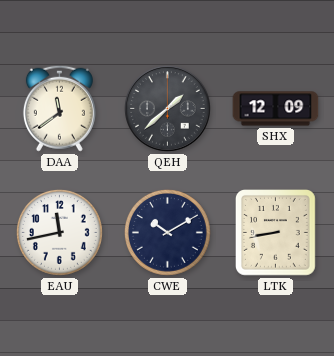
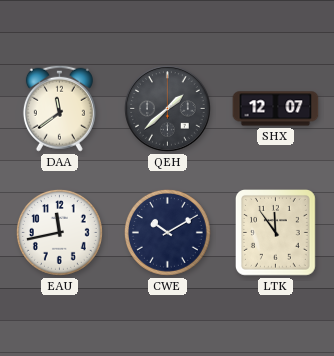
SHX: 12:09 -> 12:07
LTK: 8:43 -> 11:54
